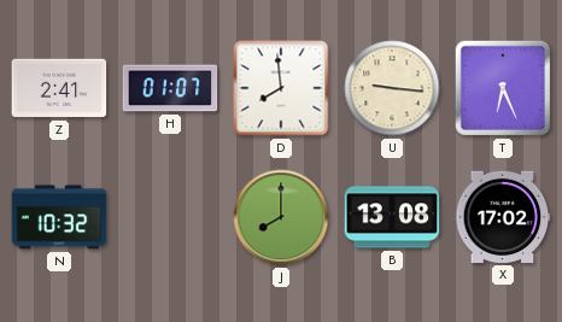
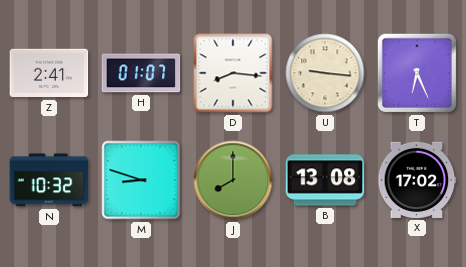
D: 7:59 -> 8:16
M: none -> 8:48
